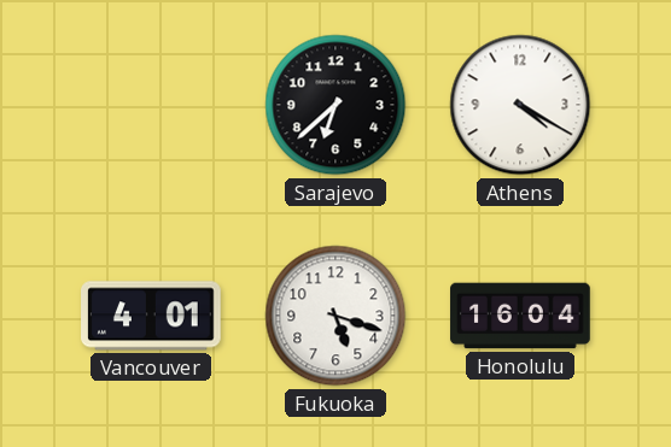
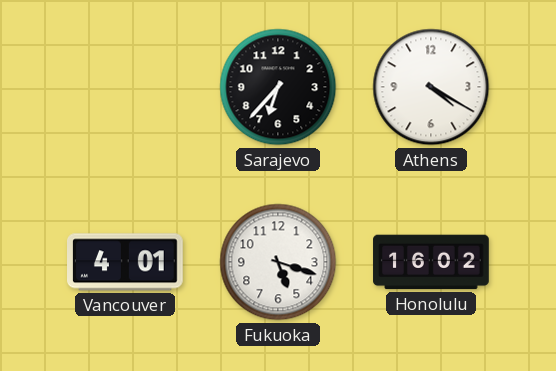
Sarajevo: 6:38 -> 6:37
Honolulu: 16:04 -> 16:02
